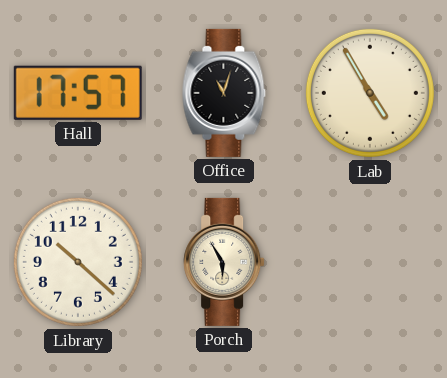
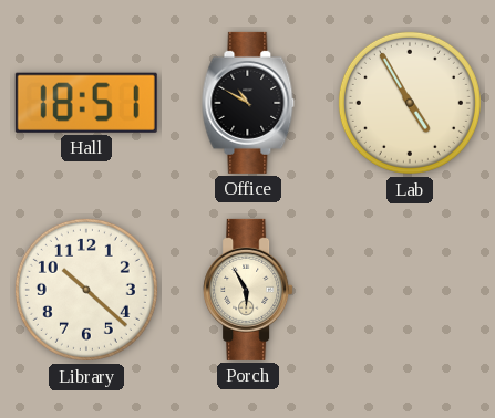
Hall: 17:57 -> 18:51
Office: 11:03 -> 10:50
